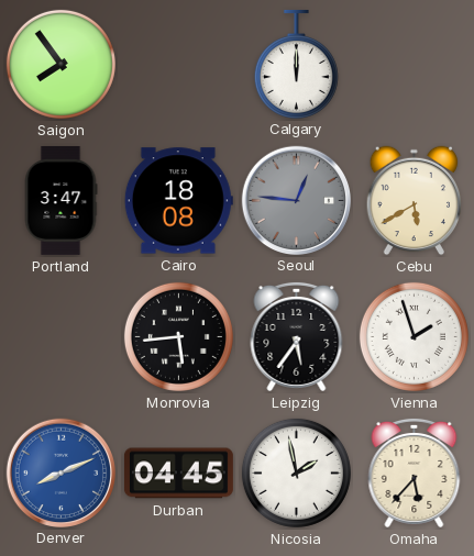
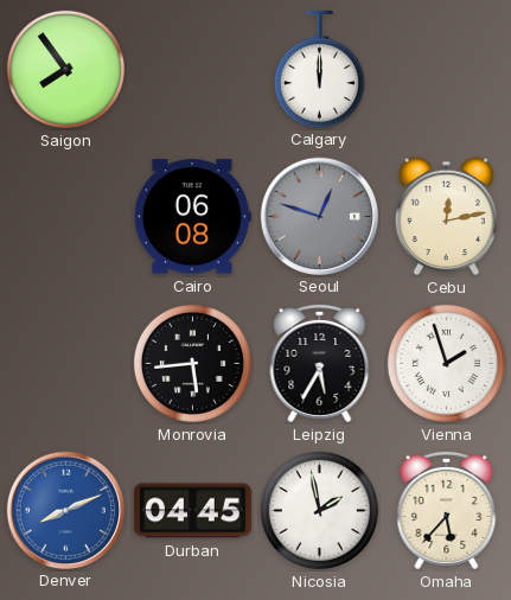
Portland: 3:47 -> none
Cairo: 18:08 -> 06:08
Seoul: 12:46 -> 12:48
Cebu: 5:40 -> 12:13
Leipzig: 5:36 -> 5:35
